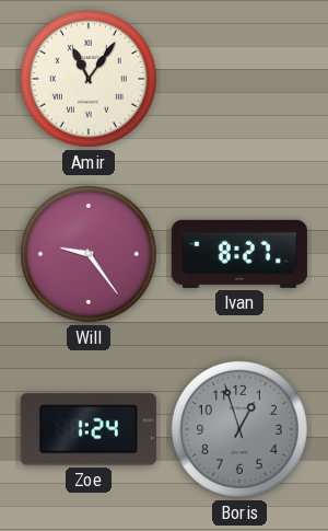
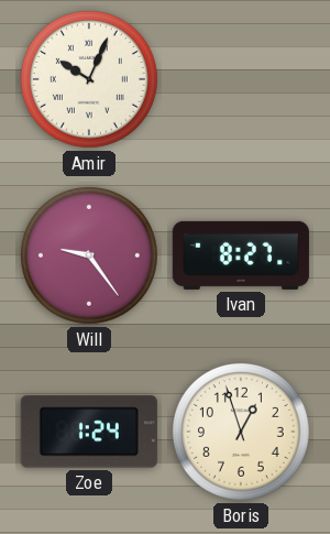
Amir: 11:06 -> 10:04
Boris dial: grey -> cream
